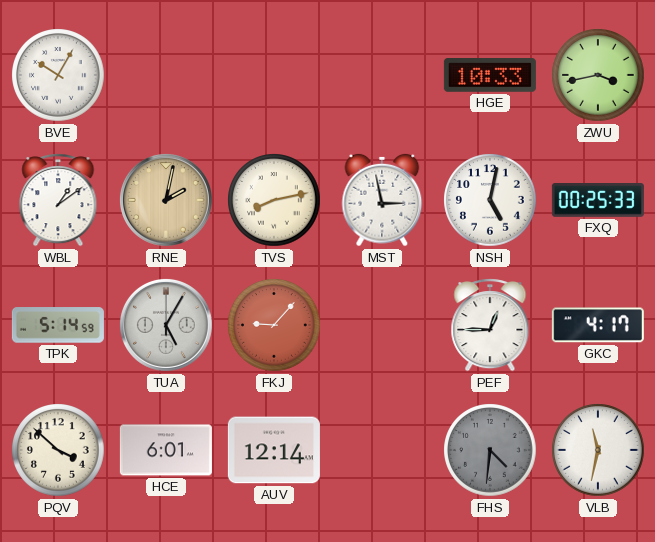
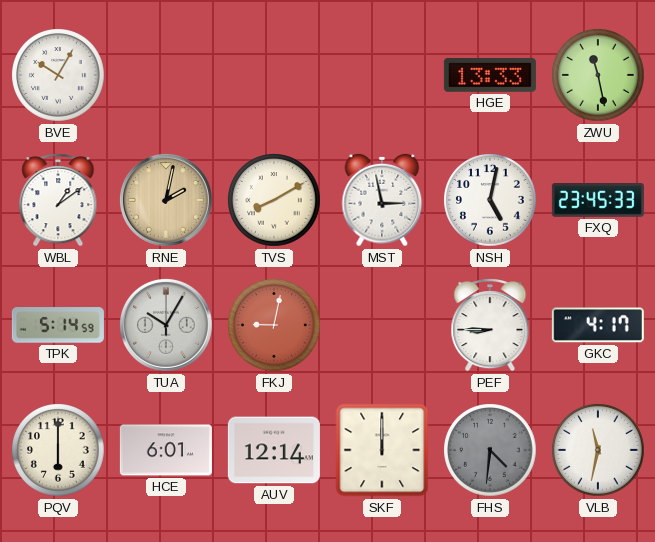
HGE: 10:33 -> 13:33
ZWU: 3:43 -> 11:28
TVS: 8:13 -> 8:10
FXQ: 00:25 -> 23:45
TUA: 5:05 -> 10:05
FKJ: 9:07 -> 9:02
PEF: 12:45 -> 8:45
PQV: 3:52 -> 6:00
SKF: none -> 12:00
